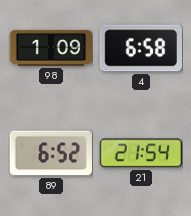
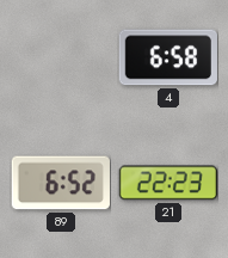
98: 1:09 -> none
21: 21:54 -> 22:23
